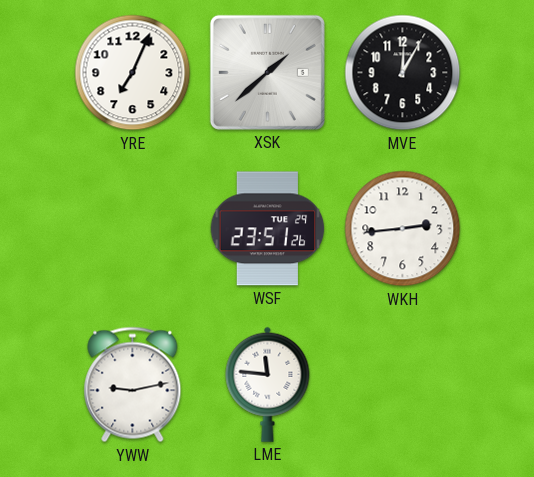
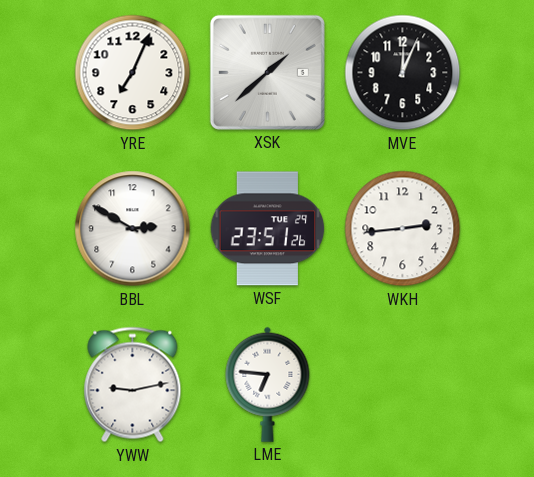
MVE: 12:05 -> 12:04
BBL: none -> 2:50
LME: 11:46 -> 6:46
